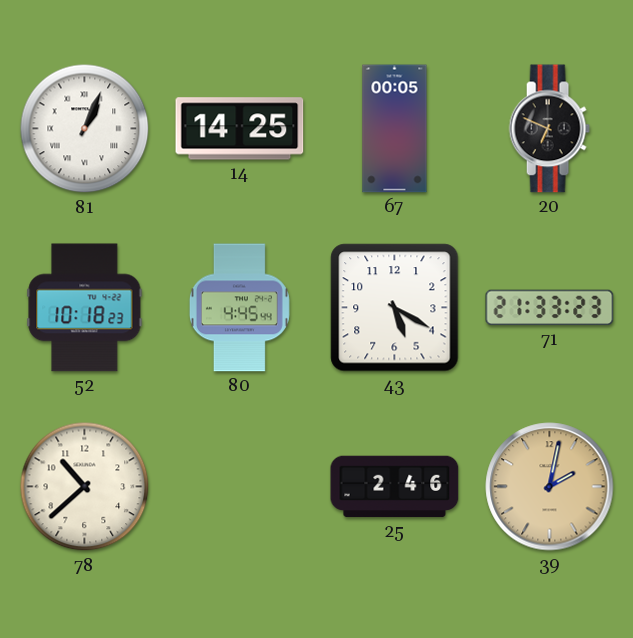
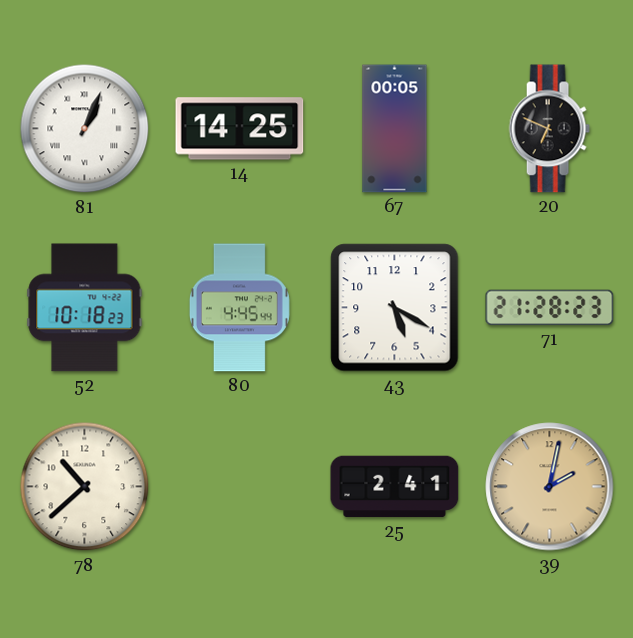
71: 21:33 -> 21:28
25: 2:46 -> 2:41
